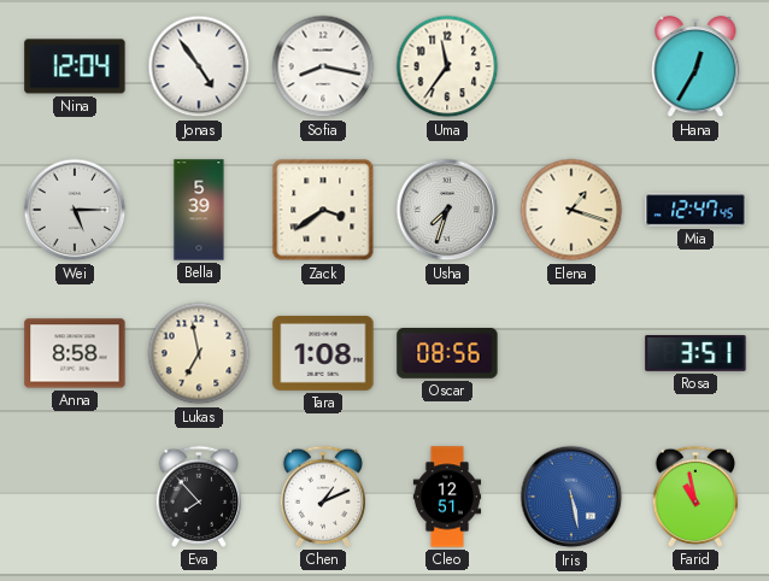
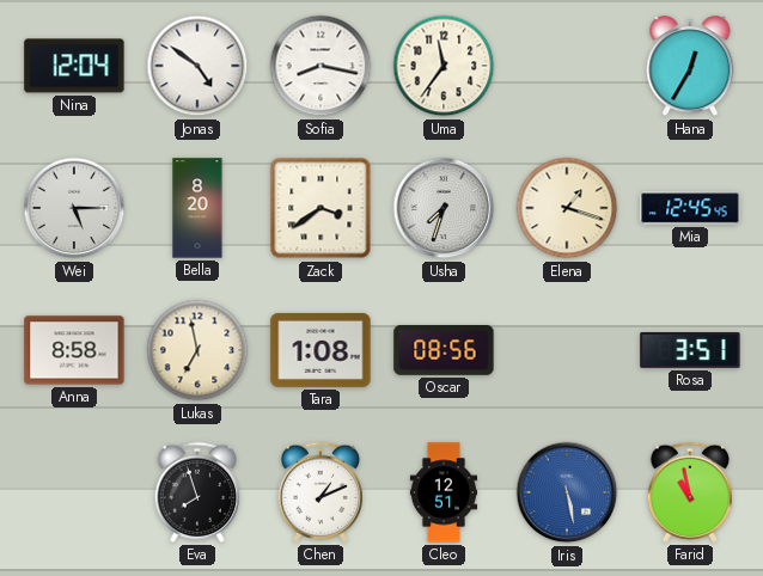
Jonas: 4:54 -> 4:51
Bella: 5:39 -> 8:20
Mia: 12:47 -> 12:45
Eva: 7:53 -> 7:57
